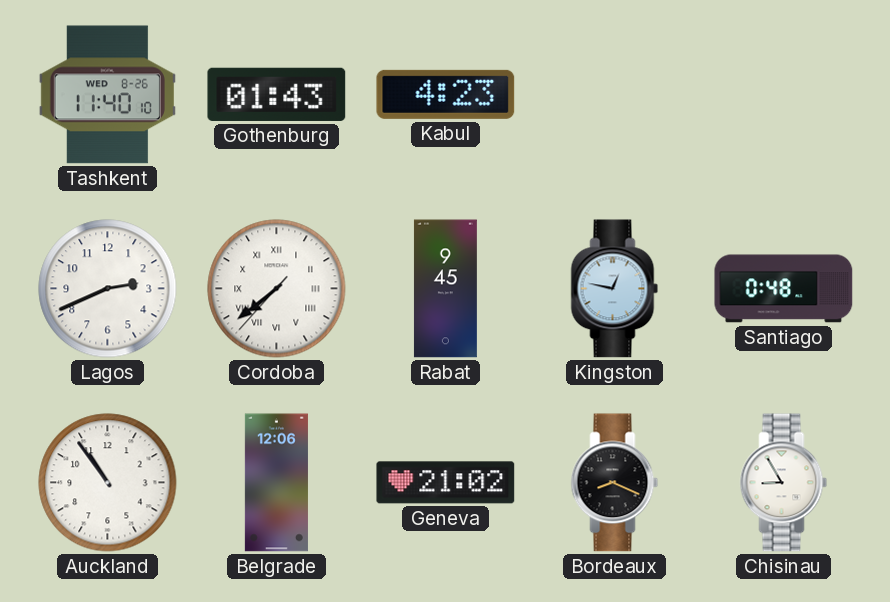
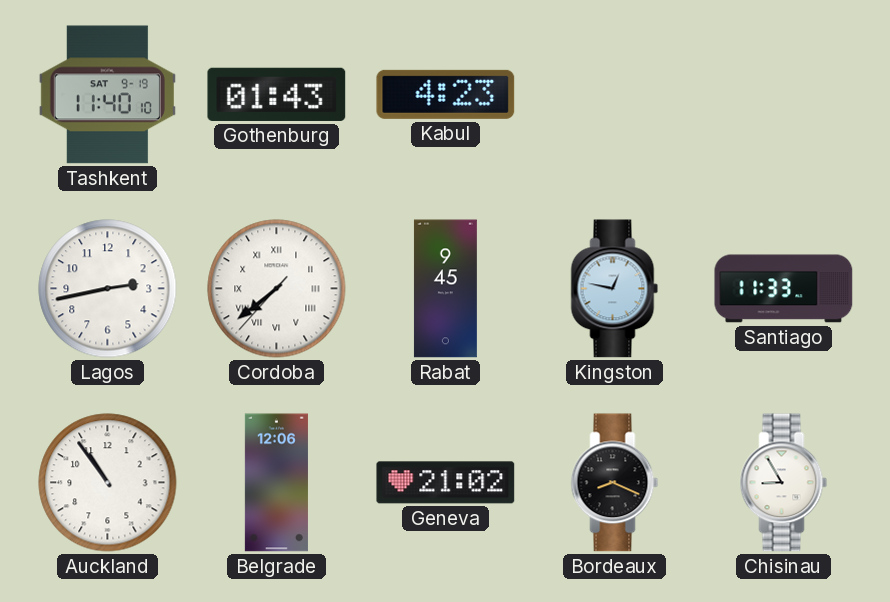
Tashkent date: WED 8-26 -> SAT 9-19
Lagos: 2:41 -> 2:43
Santiago: 0:48 -> 11:33
